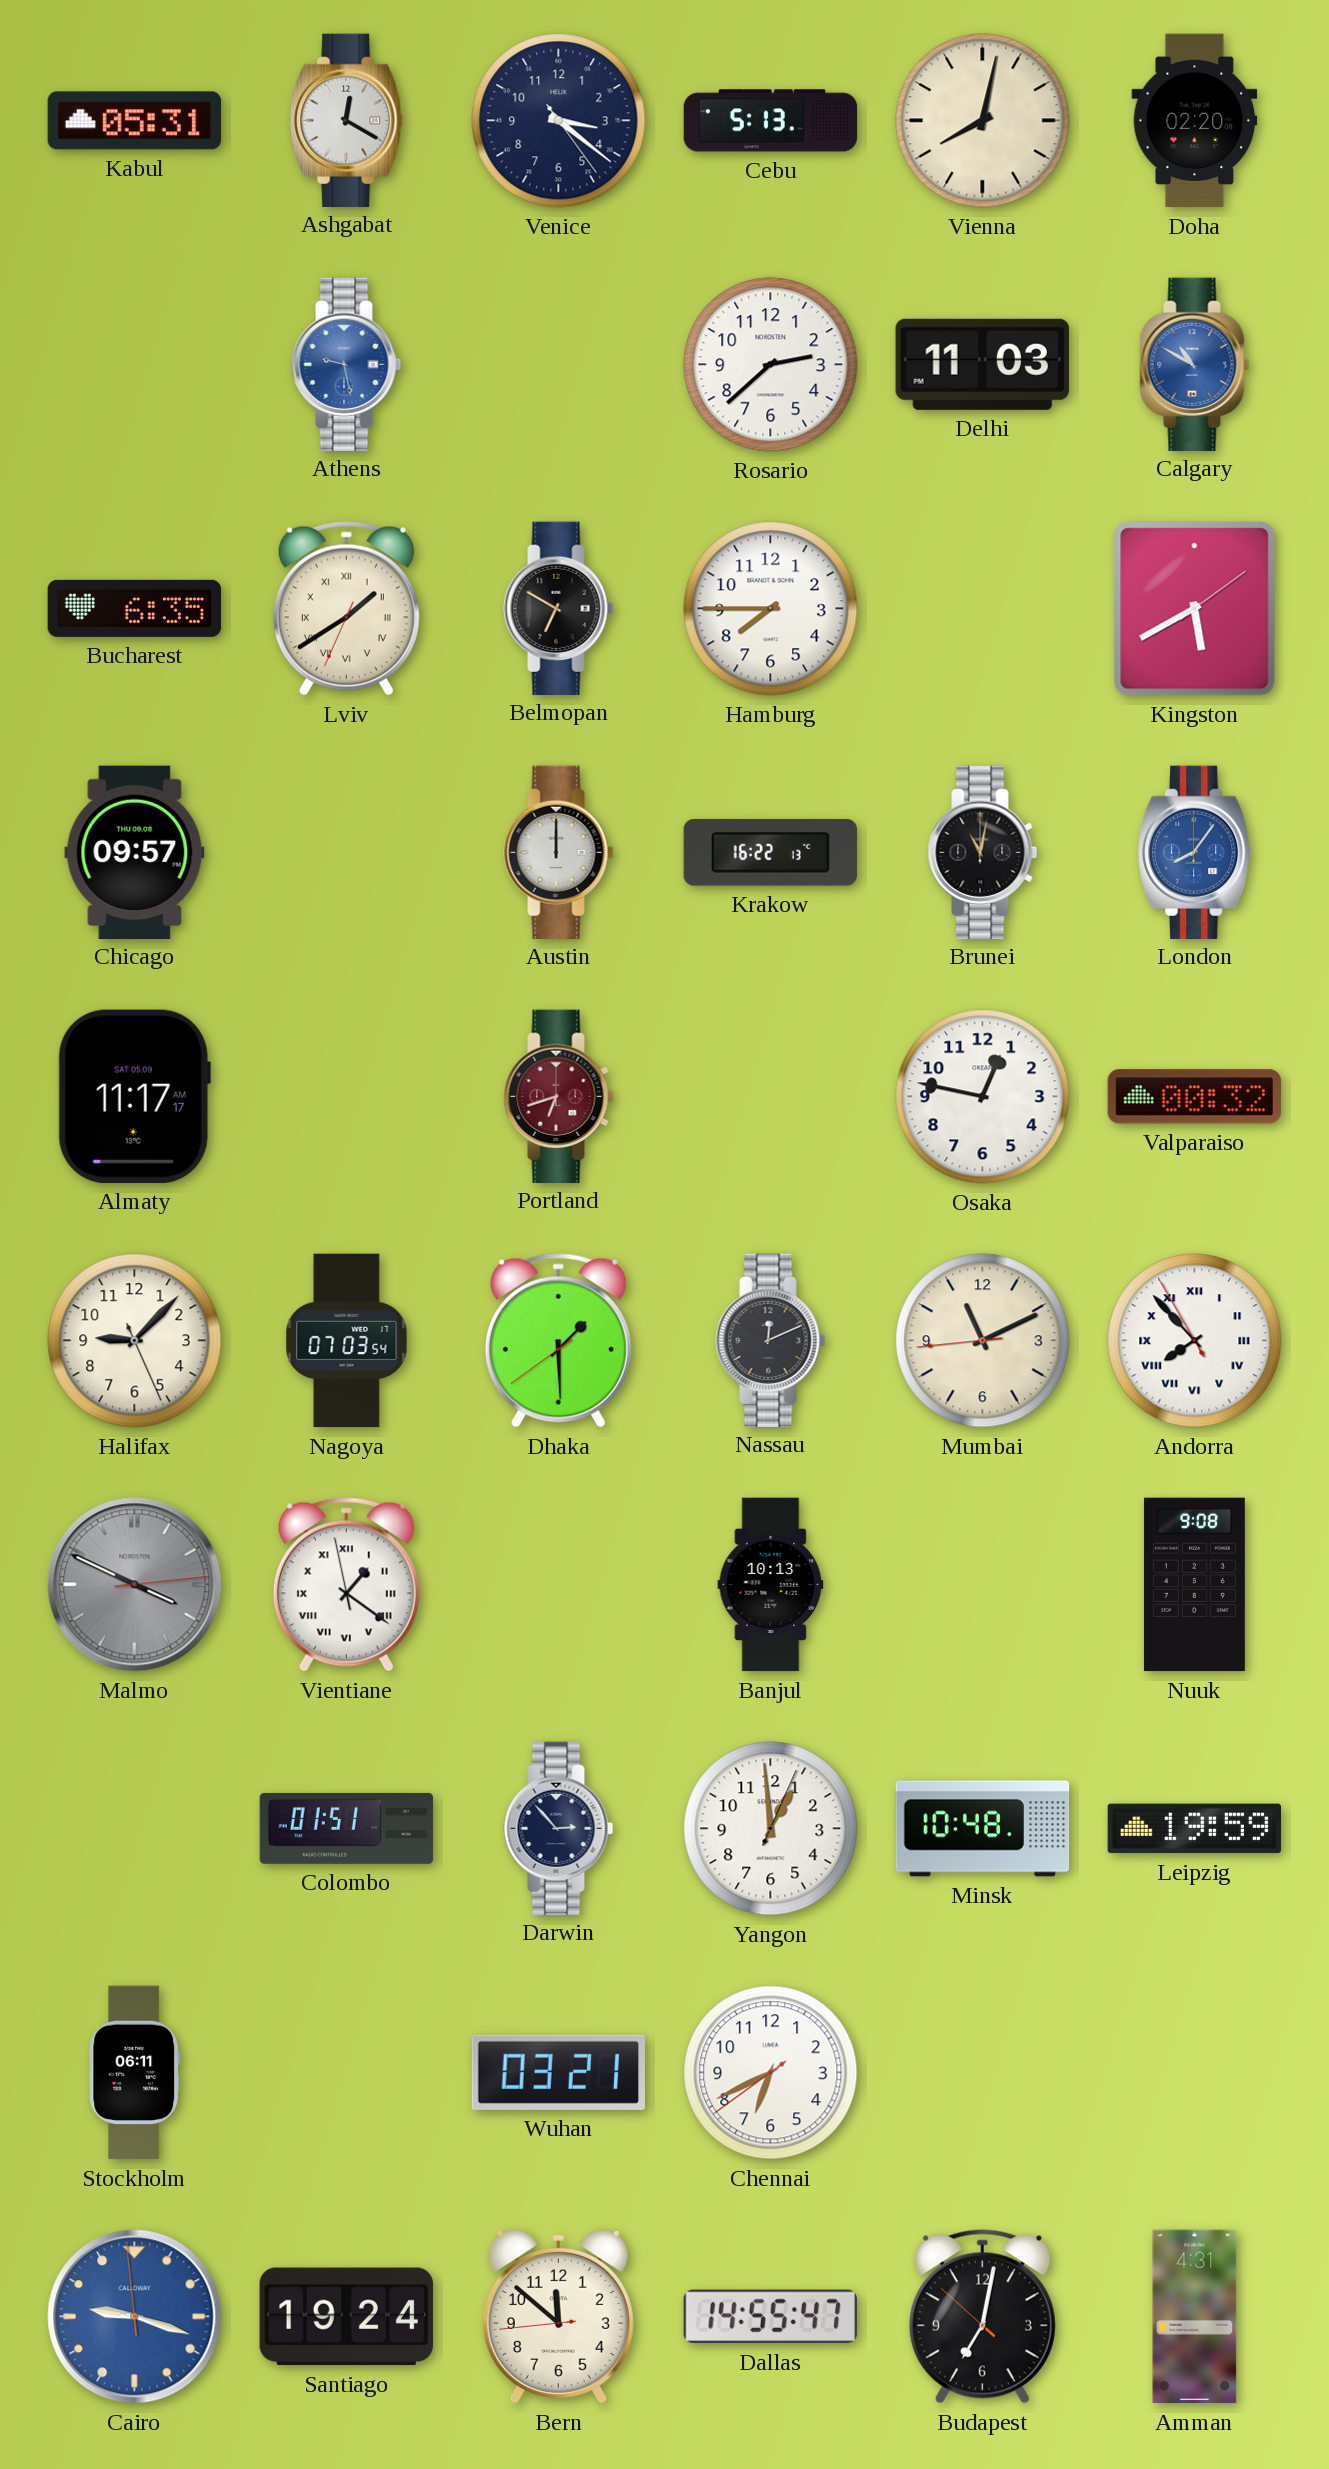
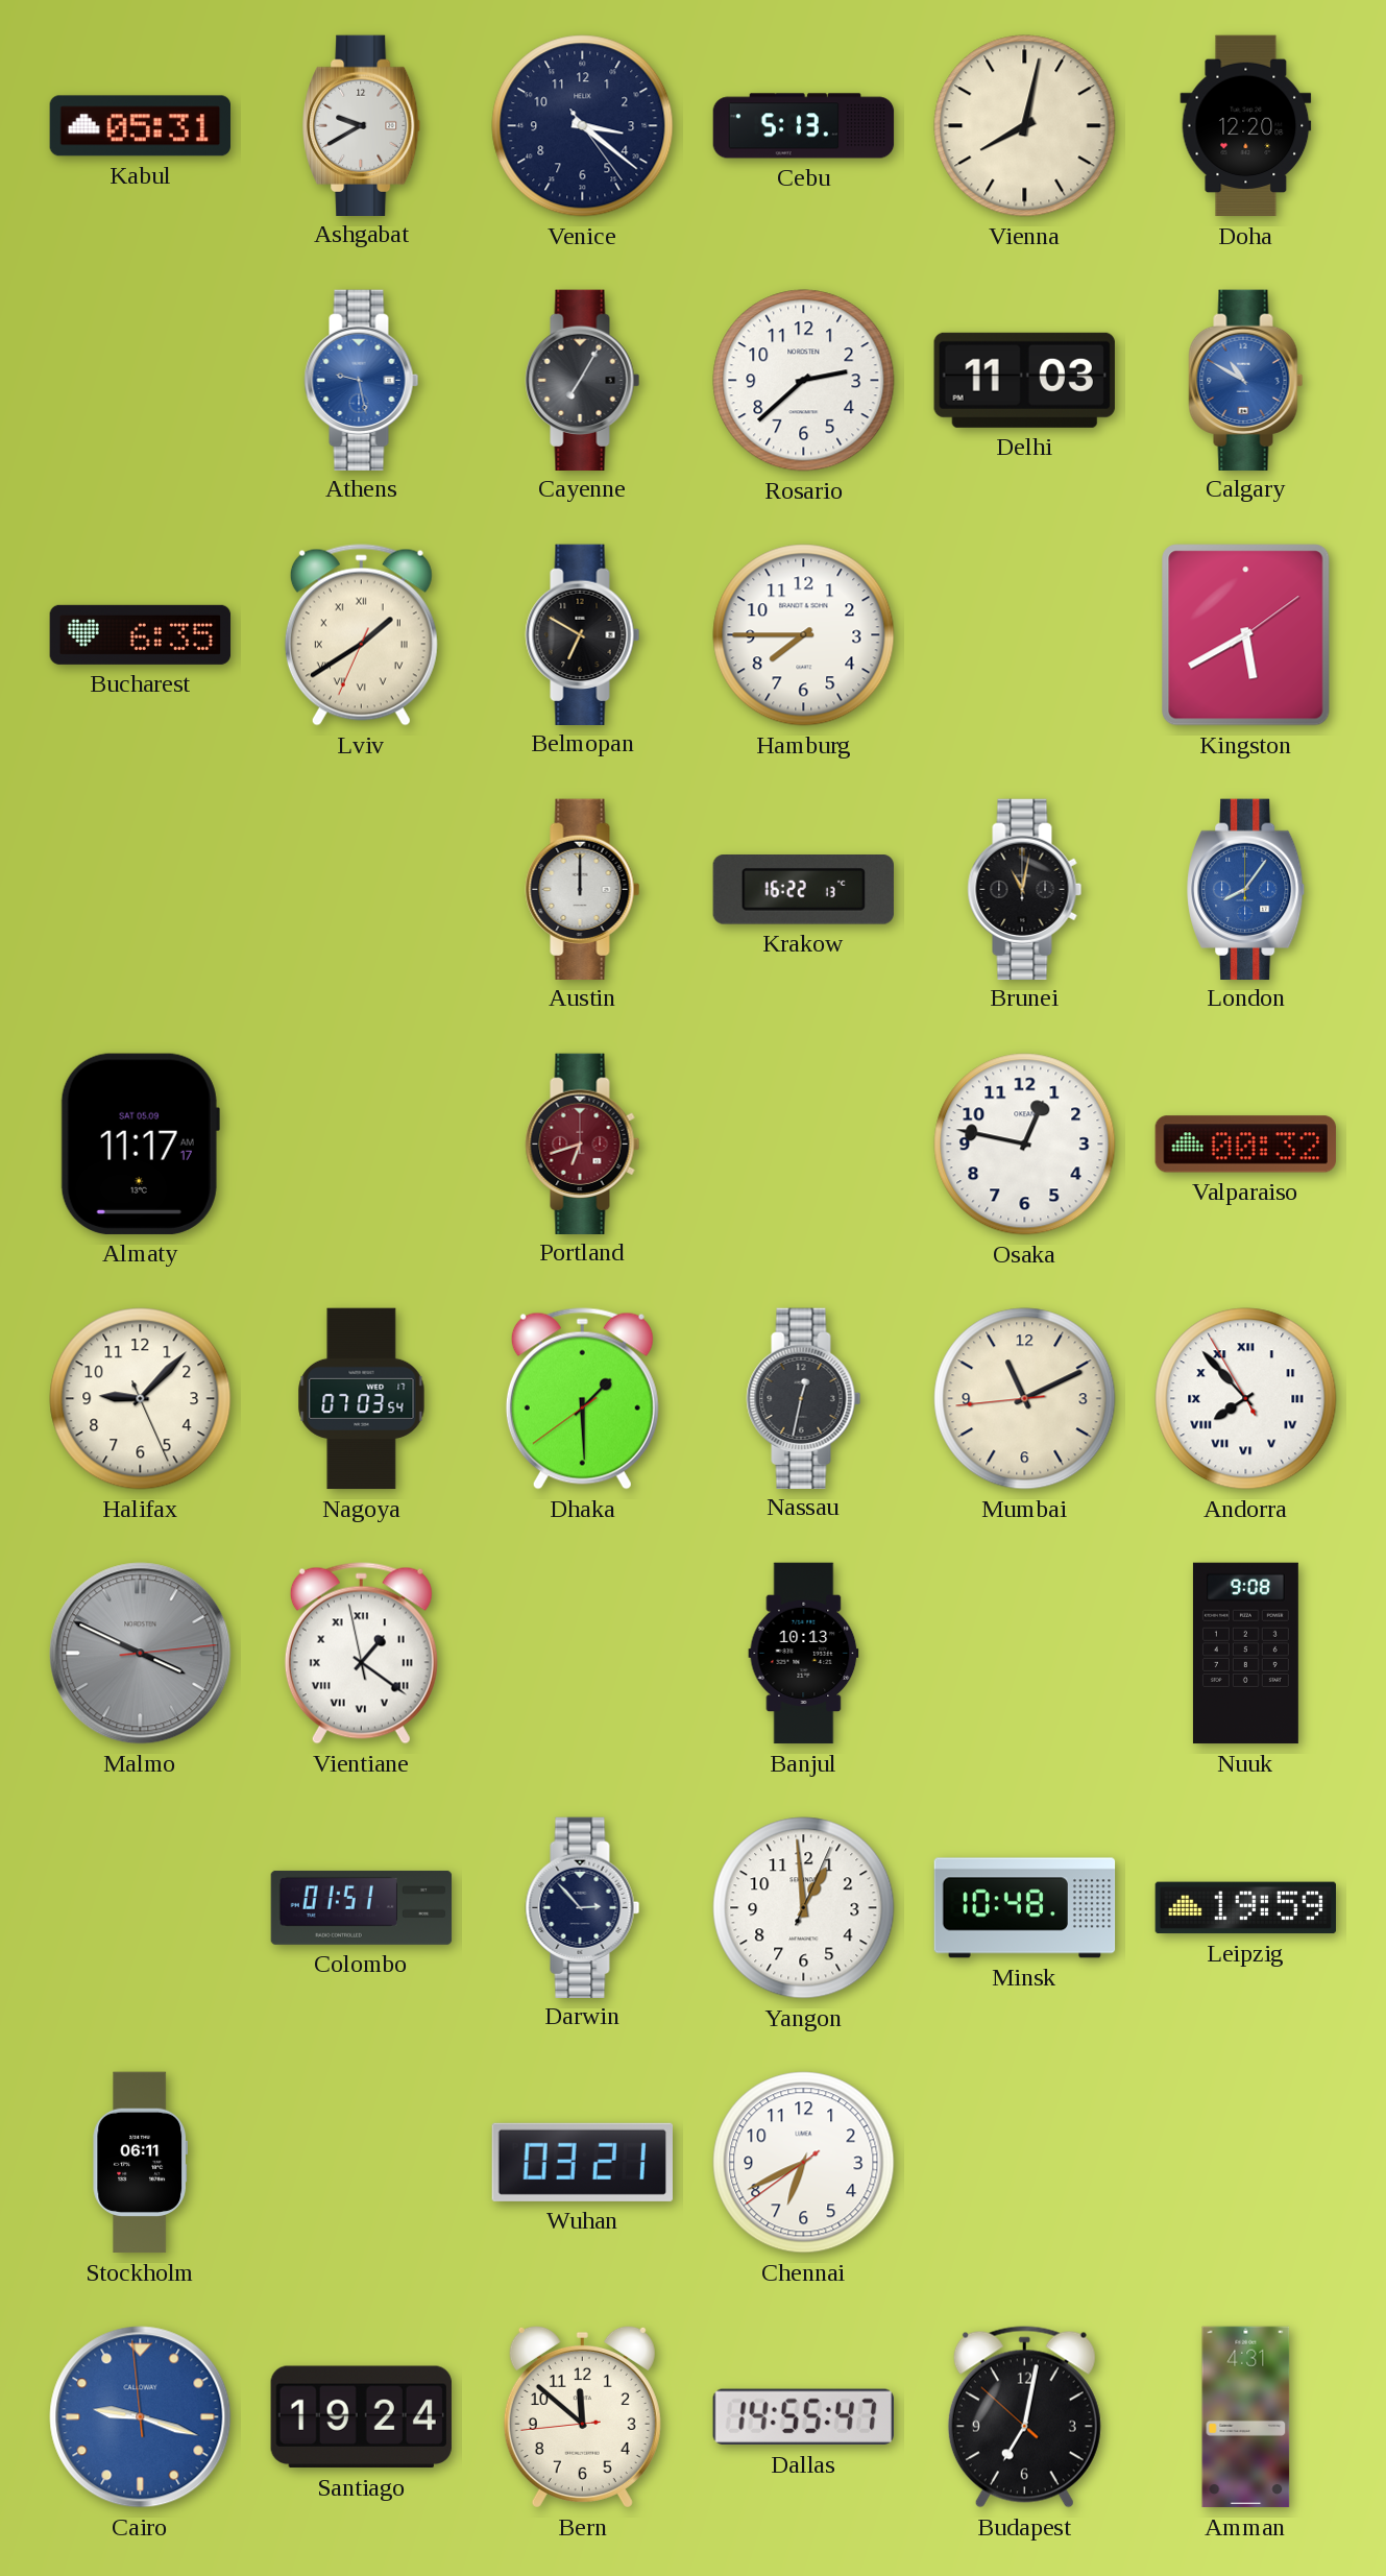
Ashgabat: 12:20 -> 9:40
Doha: 02:20 -> 12:20
Cayenne: none -> 7:05
Chicago: 09:57 -> none
Nassau: 12:11 -> 12:32
